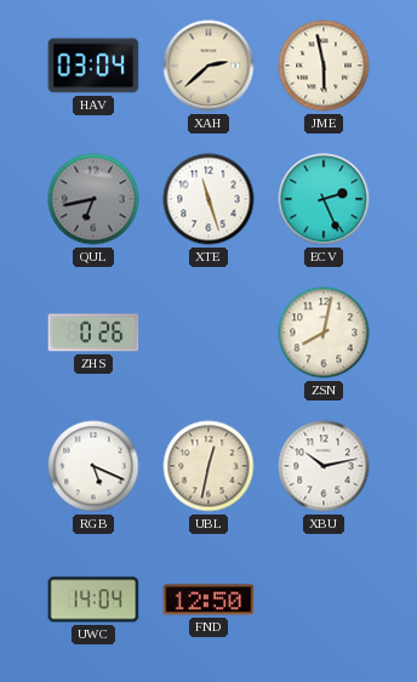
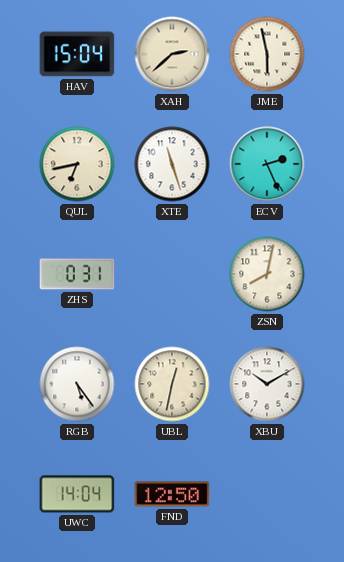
HAV: 03:04 -> 15:04
QUL dial: grey -> cream
ZHS: 0:26 -> 0:31
RGB: 5:19 -> 5:24
XBU: 10:13 -> 10:10
